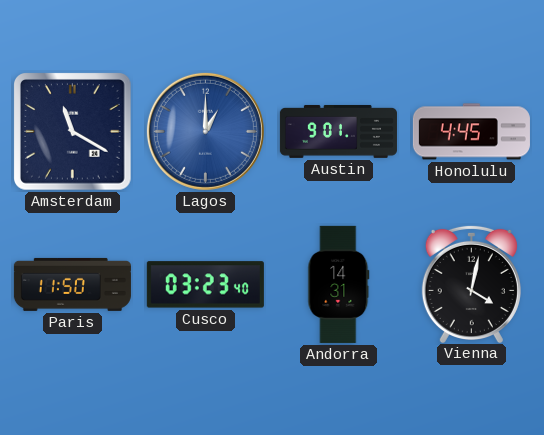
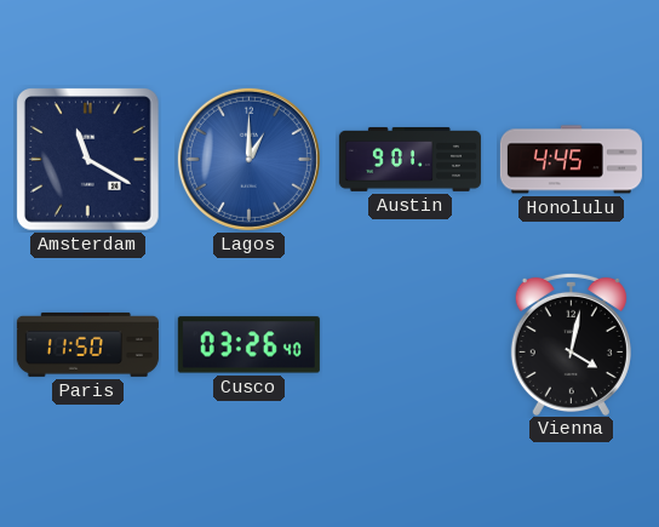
Cusco: 03:23 -> 03:26
Andorra: 14:31 -> none
